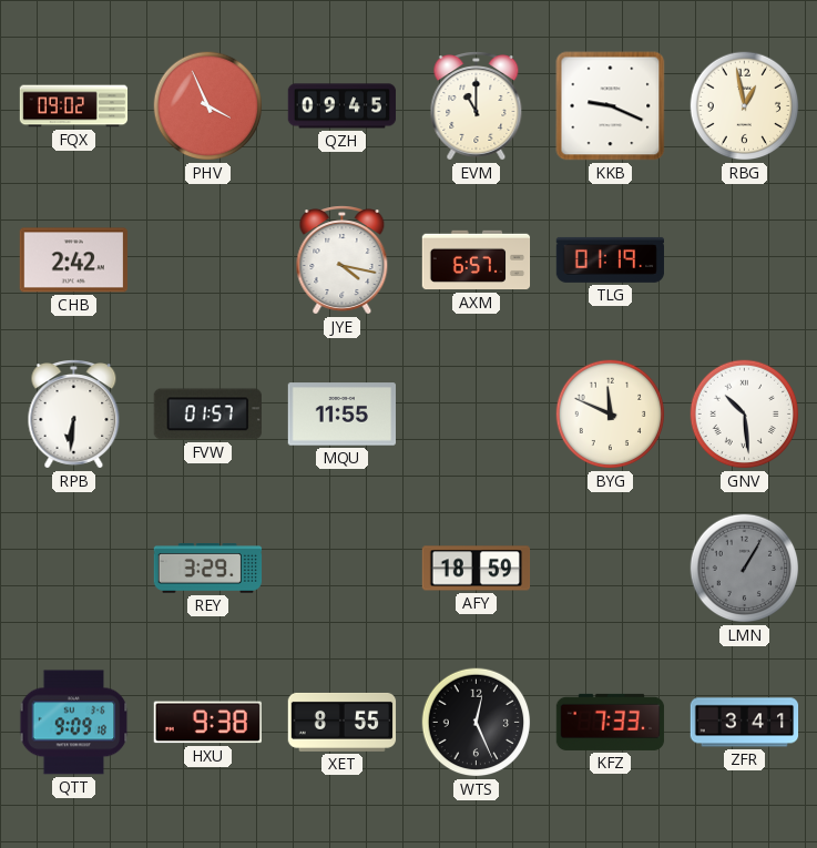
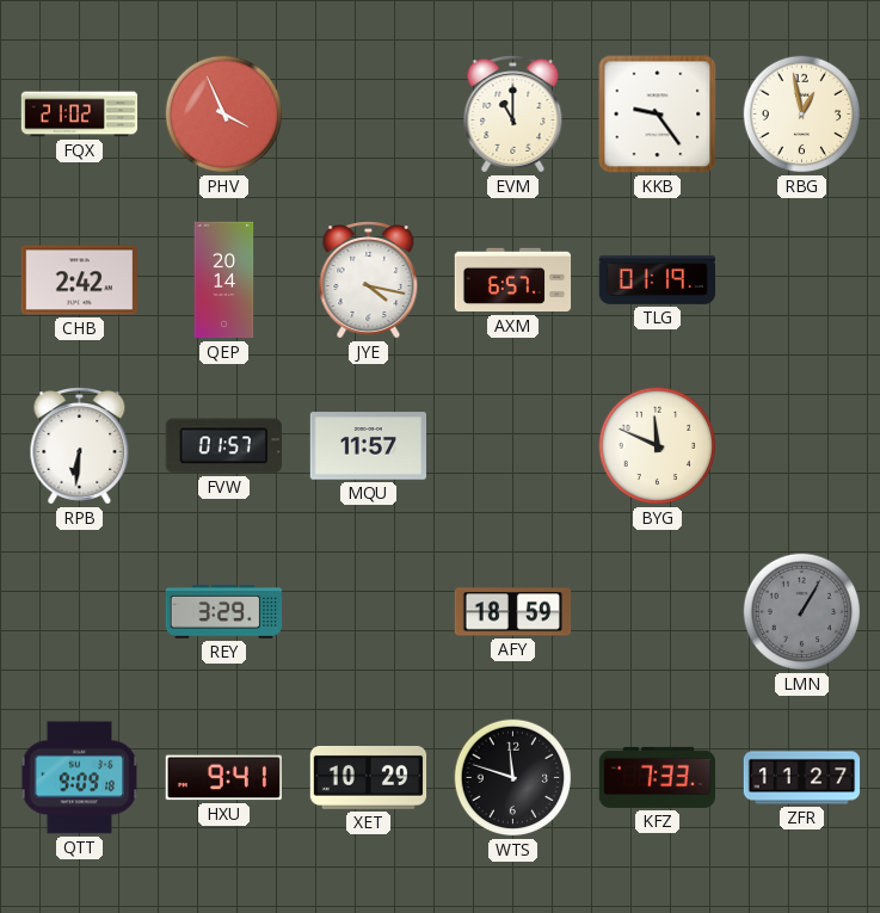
FQX: 09:02 -> 21:02
QZH: 09:45 -> none
KKB: 9:19 -> 9:24
QEP: none -> 20:14
MQU: 11:55 -> 11:57
GNV: 10:29 -> none
HXU: 9:38 -> 9:41
XET: 8:55 -> 10:29
WTS: 12:26 -> 11:48
ZFR: 3:41 -> 11:27
